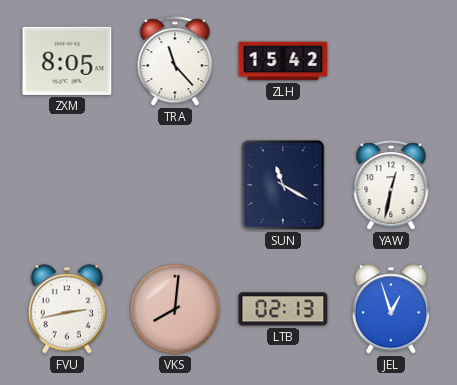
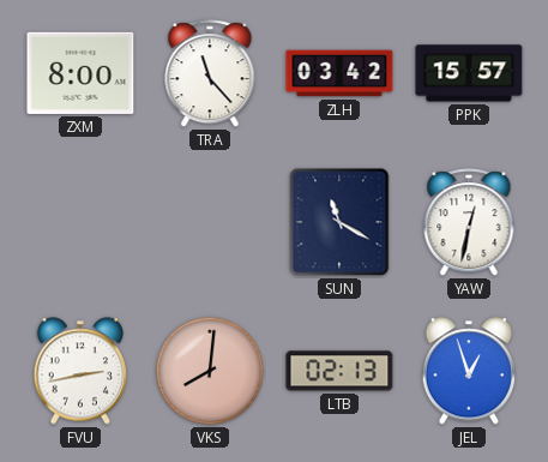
ZXM: 8:05 -> 8:00
ZLH: 15:42 -> 03:42
PPK: none -> 15:57
